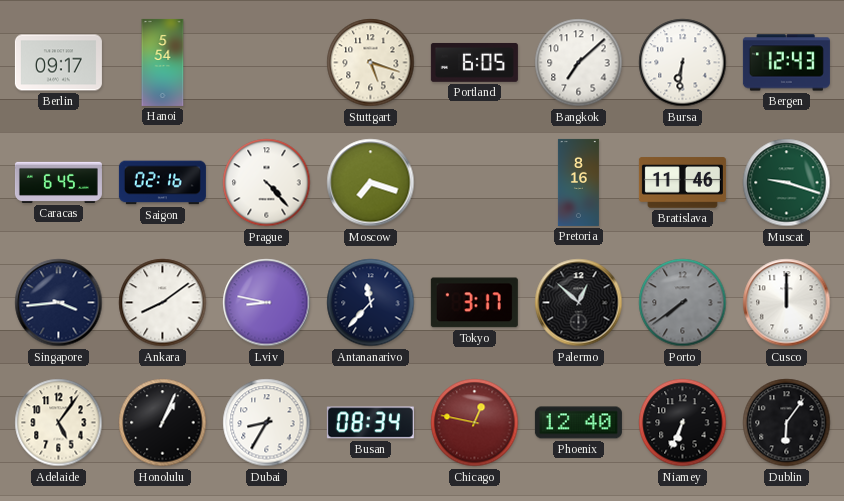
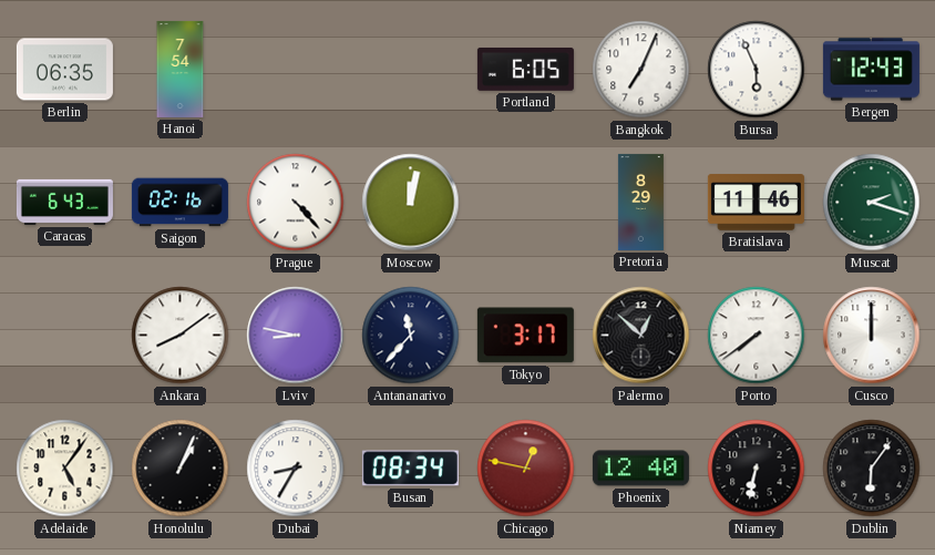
Berlin: 09:17 -> 06:35
Hanoi: 5:54 -> 7:54
Stuttgart: 5:18 -> none
Bangkok: 7:08 -> 7:04
Bursa: 6:31 -> 5:56
Caracas: 6:45 -> 6:43
Moscow: 7:18 -> 12:02
Pretoria: 8:16 -> 8:29
Muscat: 9:18 -> 2:18
Singapore: 3:44 -> none
Porto dial: grey -> white
Niamey: 6:34 -> 6:32
